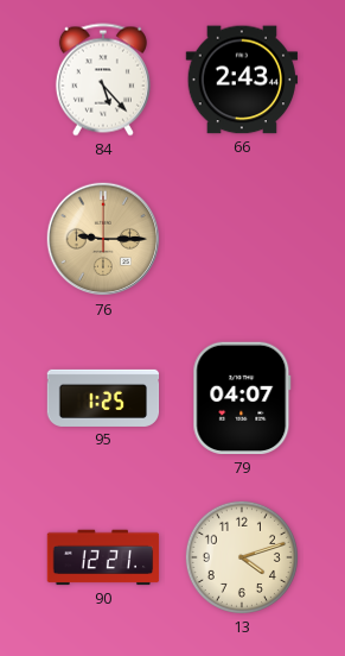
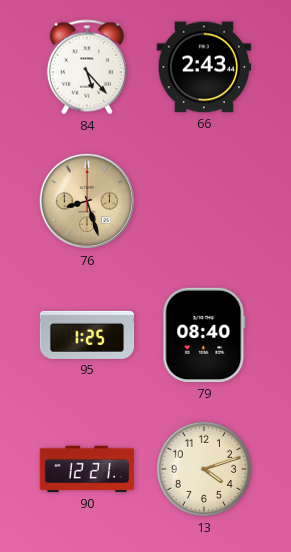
76: 9:15 -> 8:27
79: 04:07 -> 08:40
